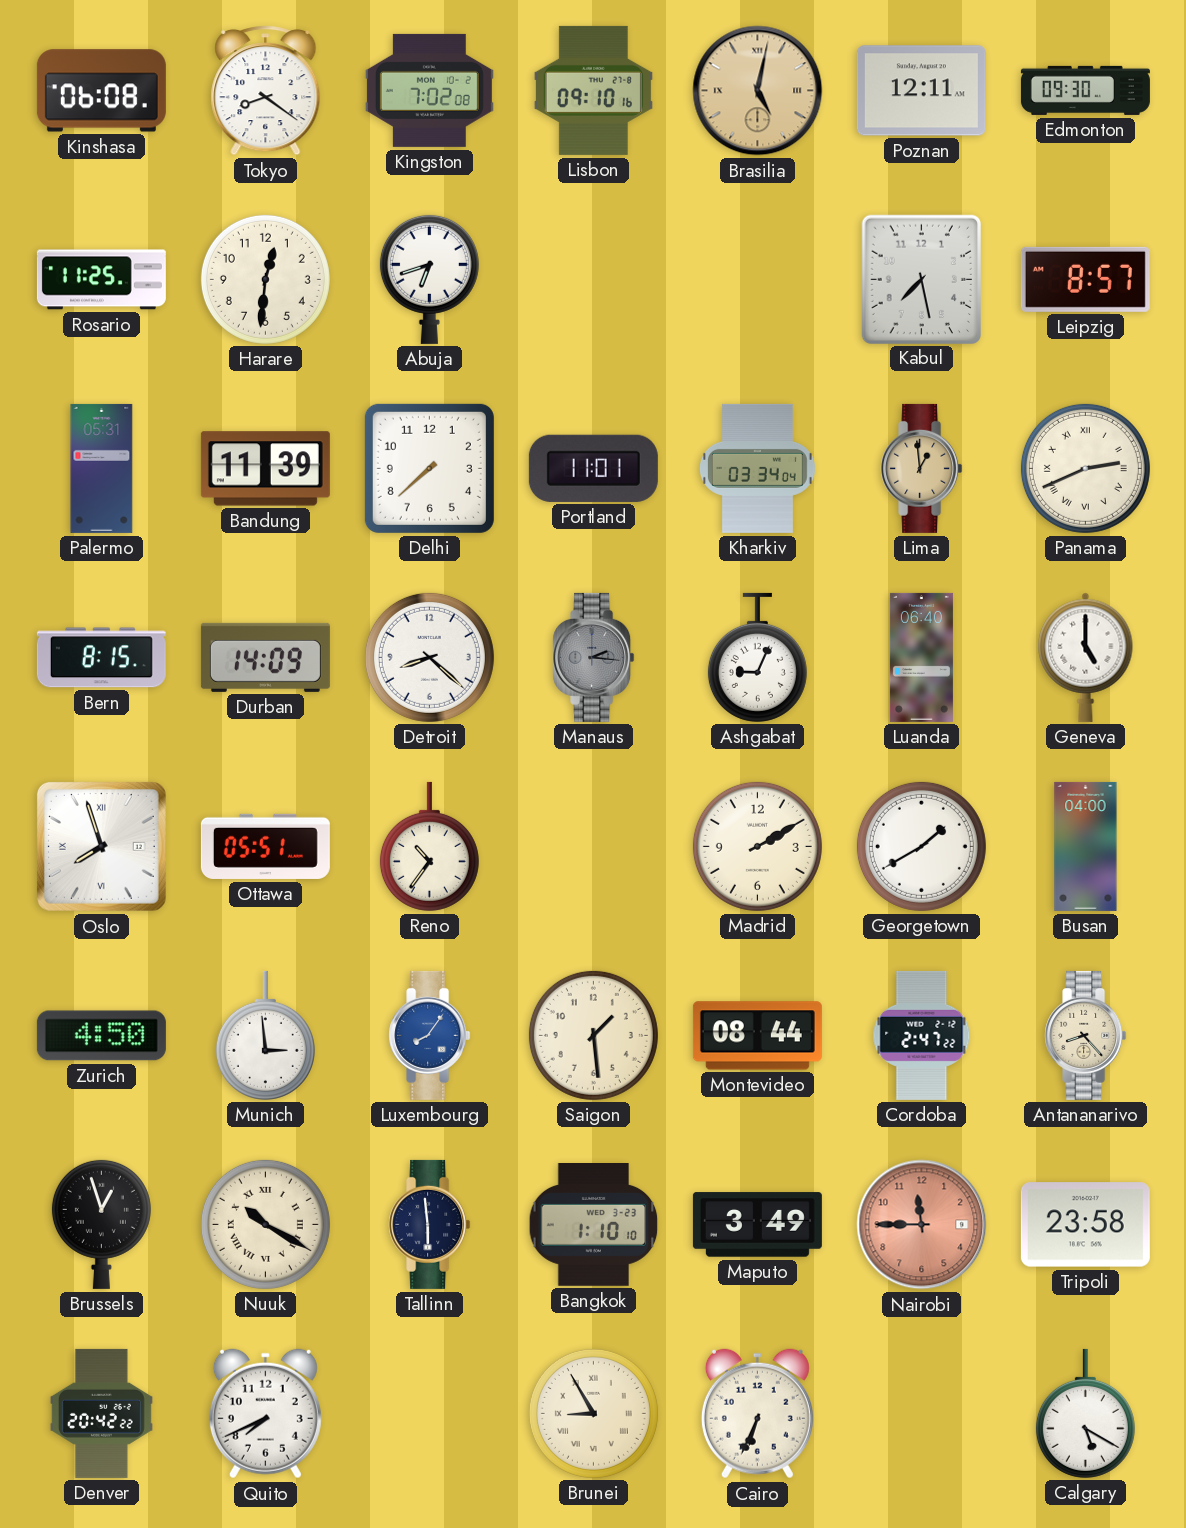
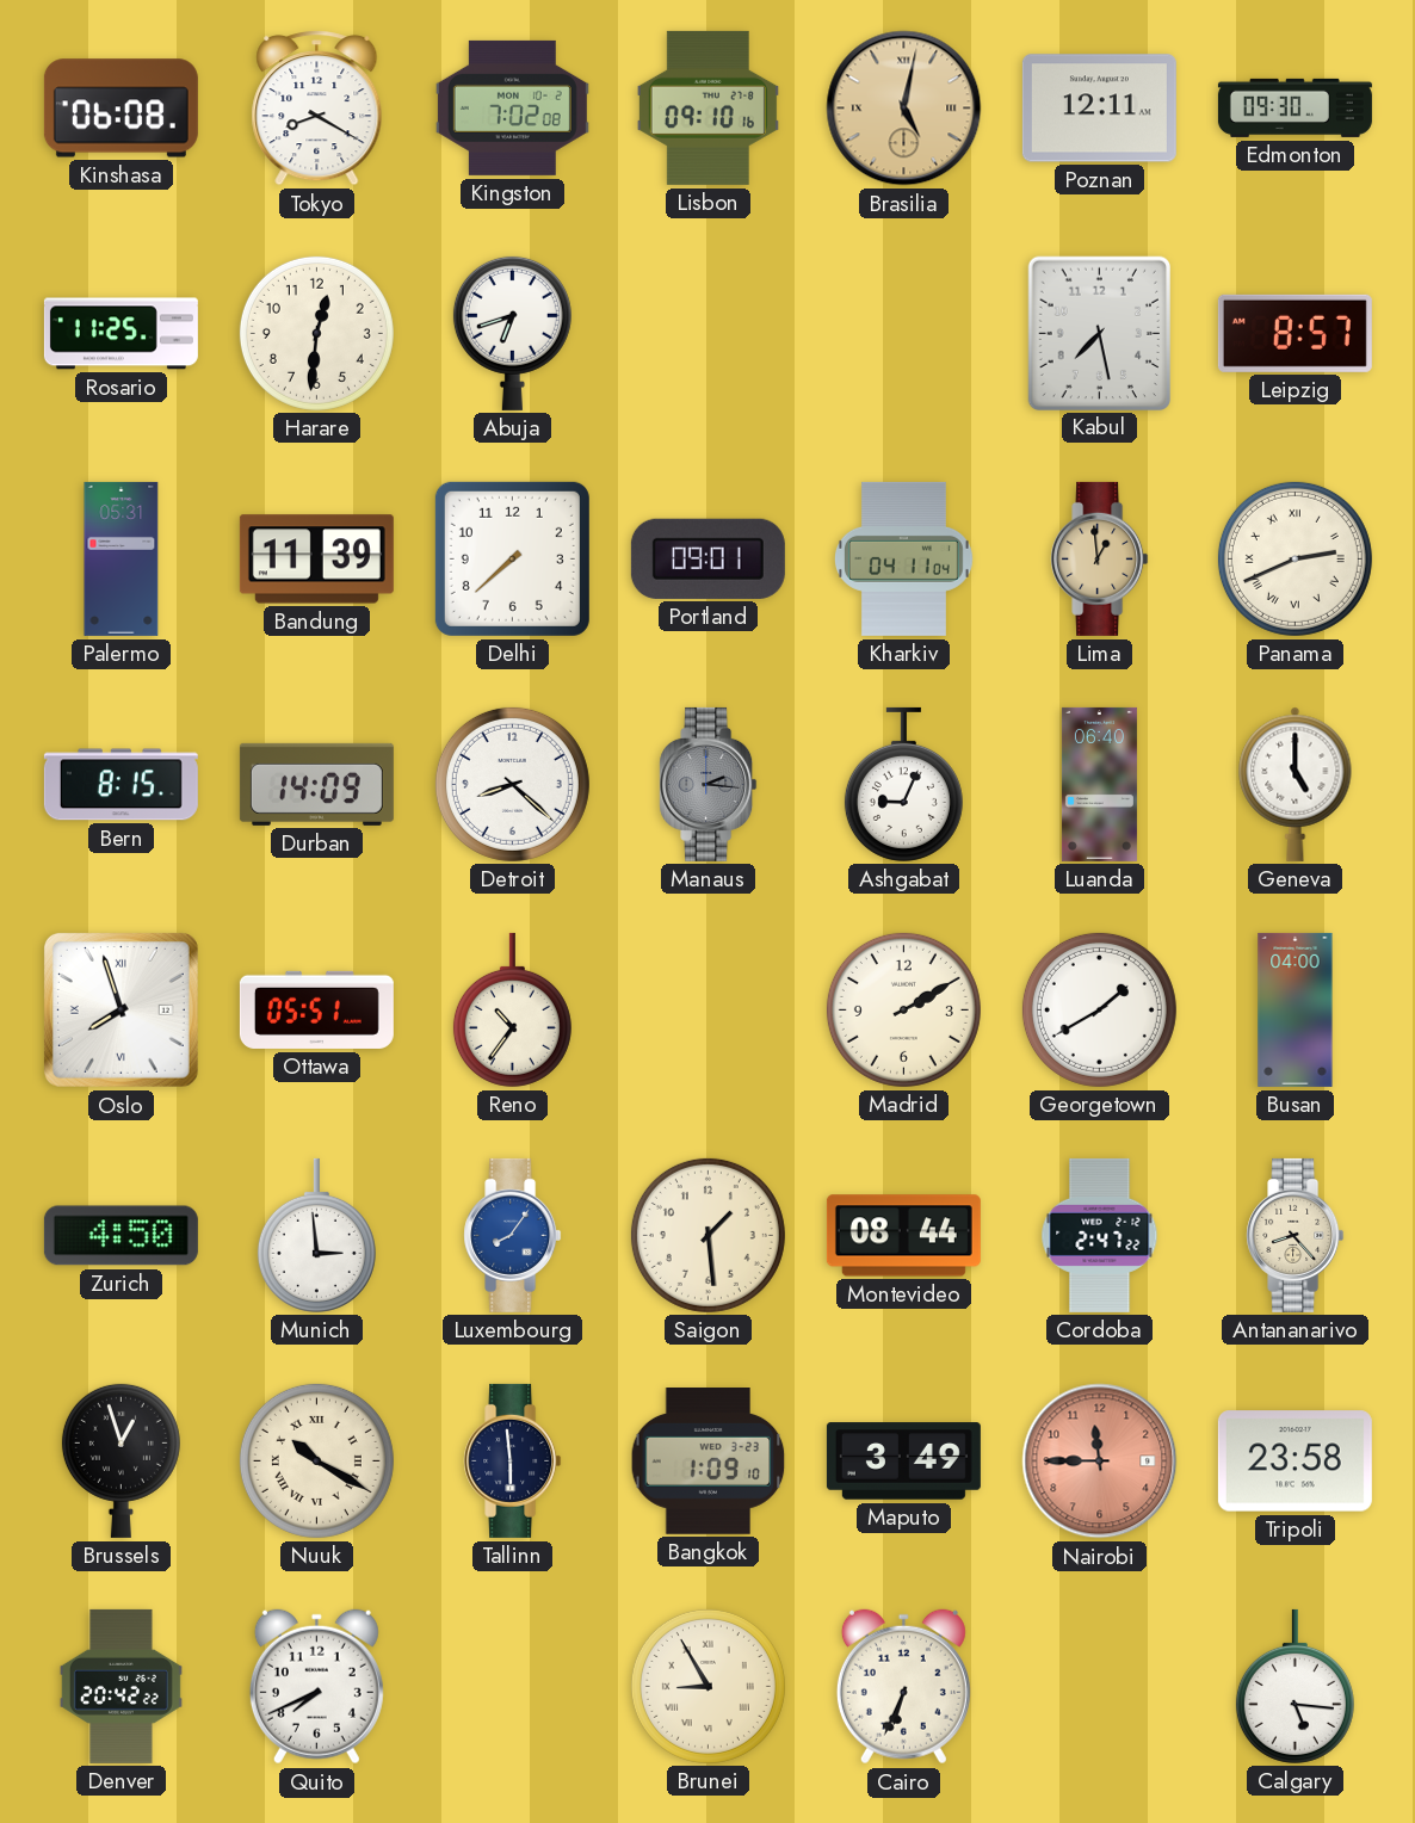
Tokyo: 8:21 -> 8:20
Portland: 11:01 -> 09:01
Kharkiv: 03:34 -> 04:11
Bangkok: 1:10 -> 1:09
Calgary: 5:20 -> 5:16
